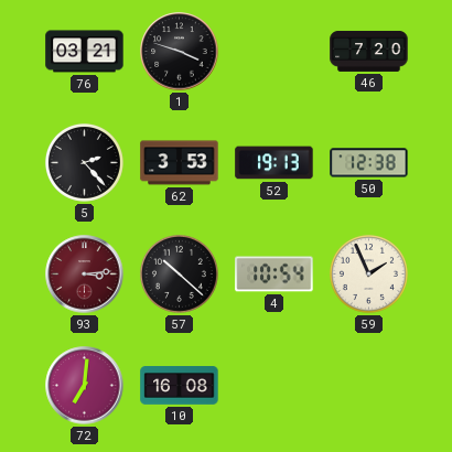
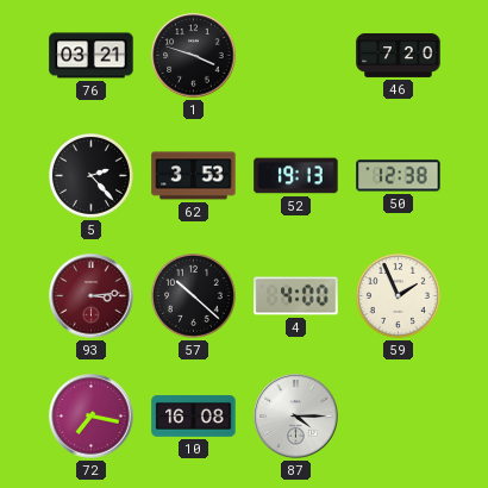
4: 10:54 -> 4:00
72: 7:01 -> 7:17
87: none -> 4:15
